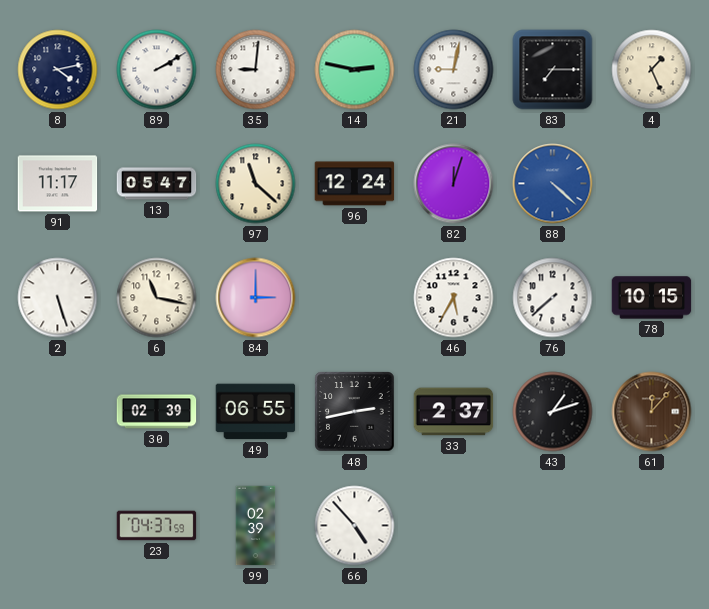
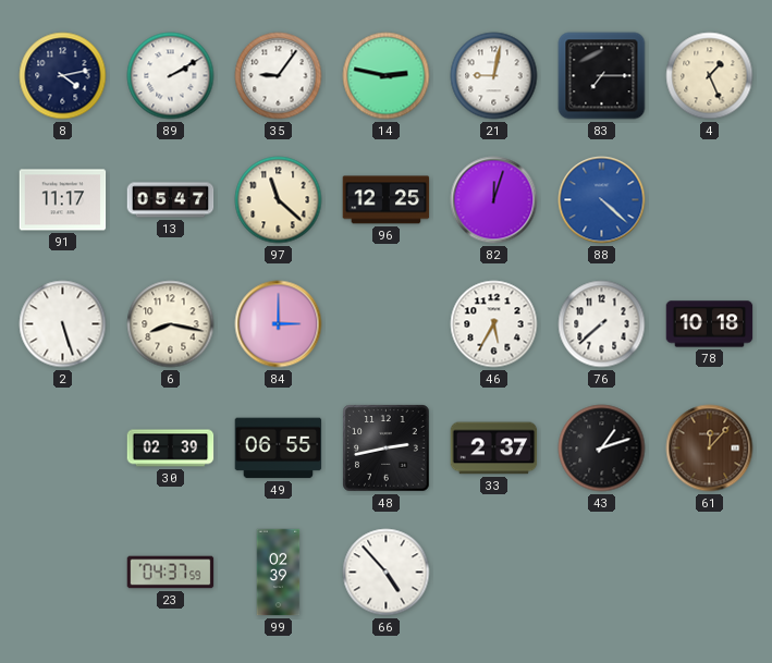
35: 9:01 -> 9:06
96: 12:24 -> 12:25
6: 11:17 -> 8:17
78: 10:15 -> 10:18
